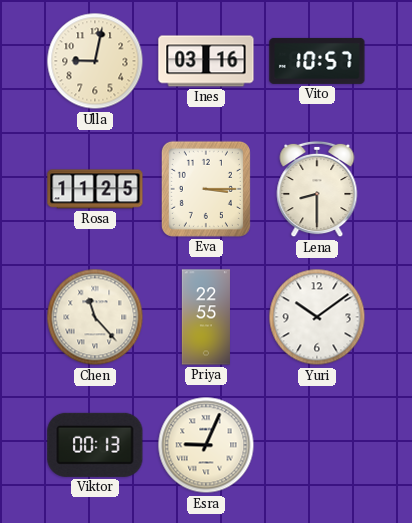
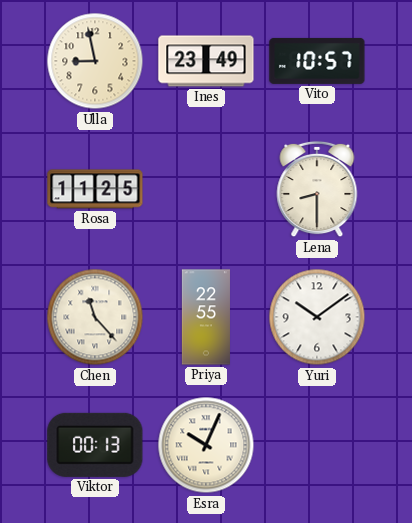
Ulla: 9:02 -> 8:58
Ines: 03:16 -> 23:49
Eva: 3:15 -> none
Esra: 9:04 -> 10:04
